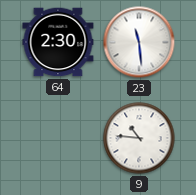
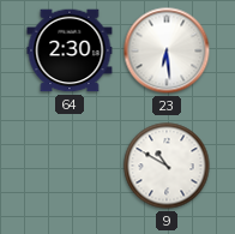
23: 11:29 -> 6:29
9: 10:46 -> 10:50
